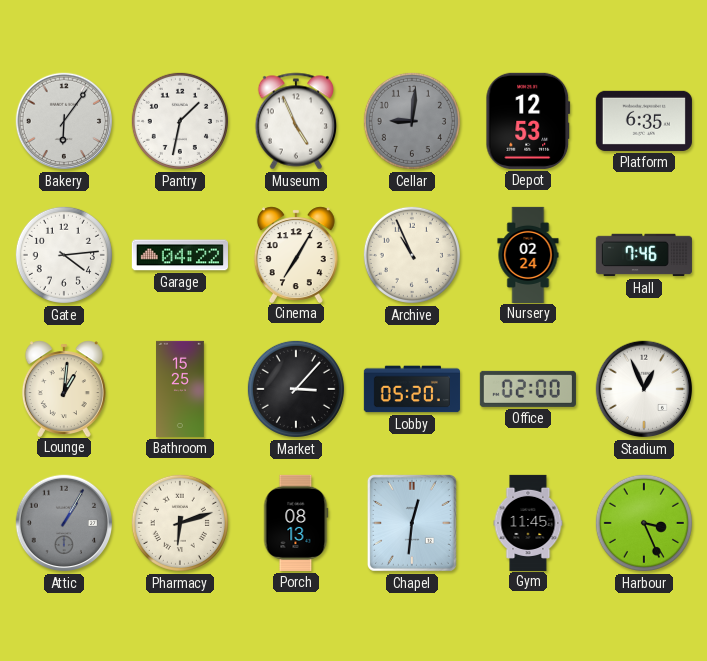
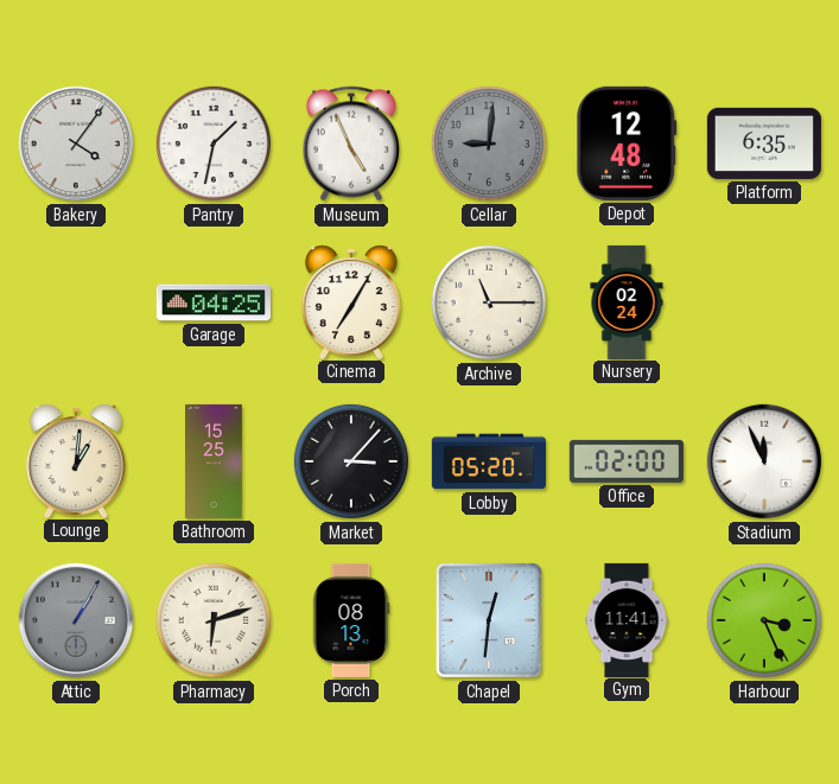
Bakery: 6:06 -> 4:06
Depot: 12:53 -> 12:48
Gate: 4:14 -> none
Garage: 04:22 -> 04:25
Archive: 10:56 -> 11:15
Hall: 7:46 -> none
Stadium: 12:56 -> 11:56
Gym: 11:45 -> 11:41
